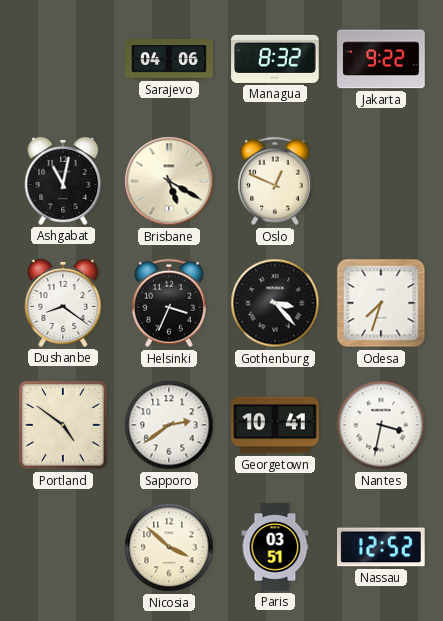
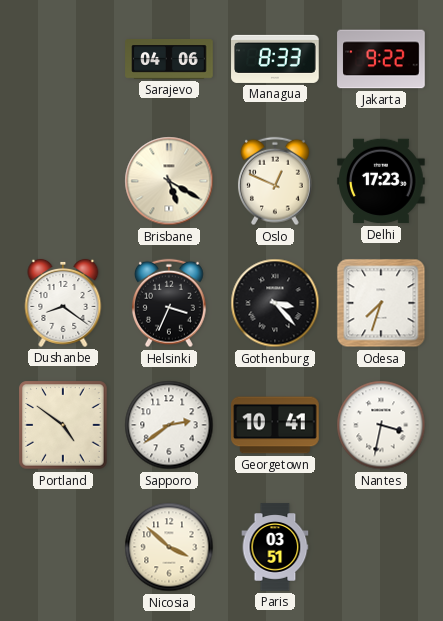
Managua: 8:32 -> 8:33
Ashgabat: 11:02 -> none
Delhi: none -> 17:23
Nassau: 12:52 -> none
